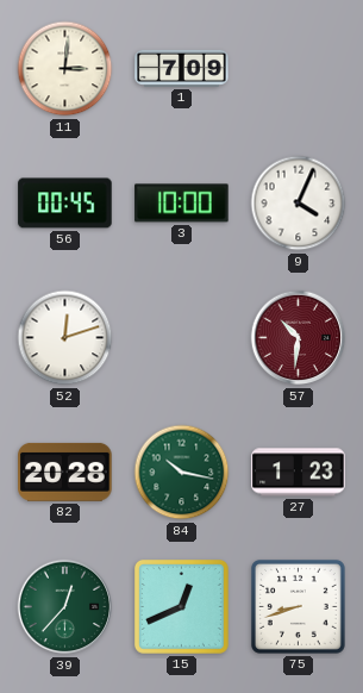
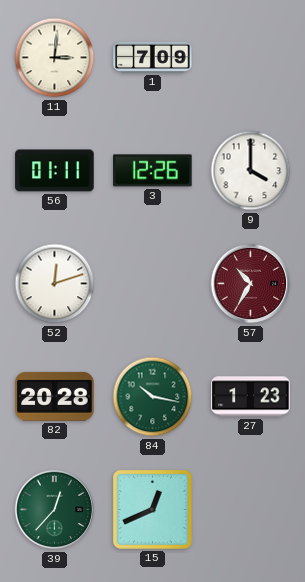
56: 00:45 -> 01:11
3: 10:00 -> 12:26
9: 4:04 -> 4:00
57: 10:31 -> 10:35
75: 8:42 -> none
